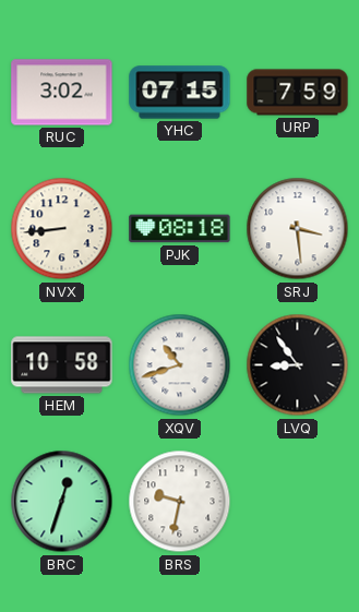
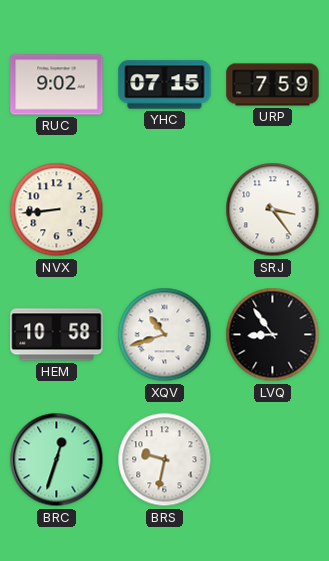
RUC: 3:02 -> 9:02
PJK: 08:18 -> none
SRJ: 3:29 -> 3:24
